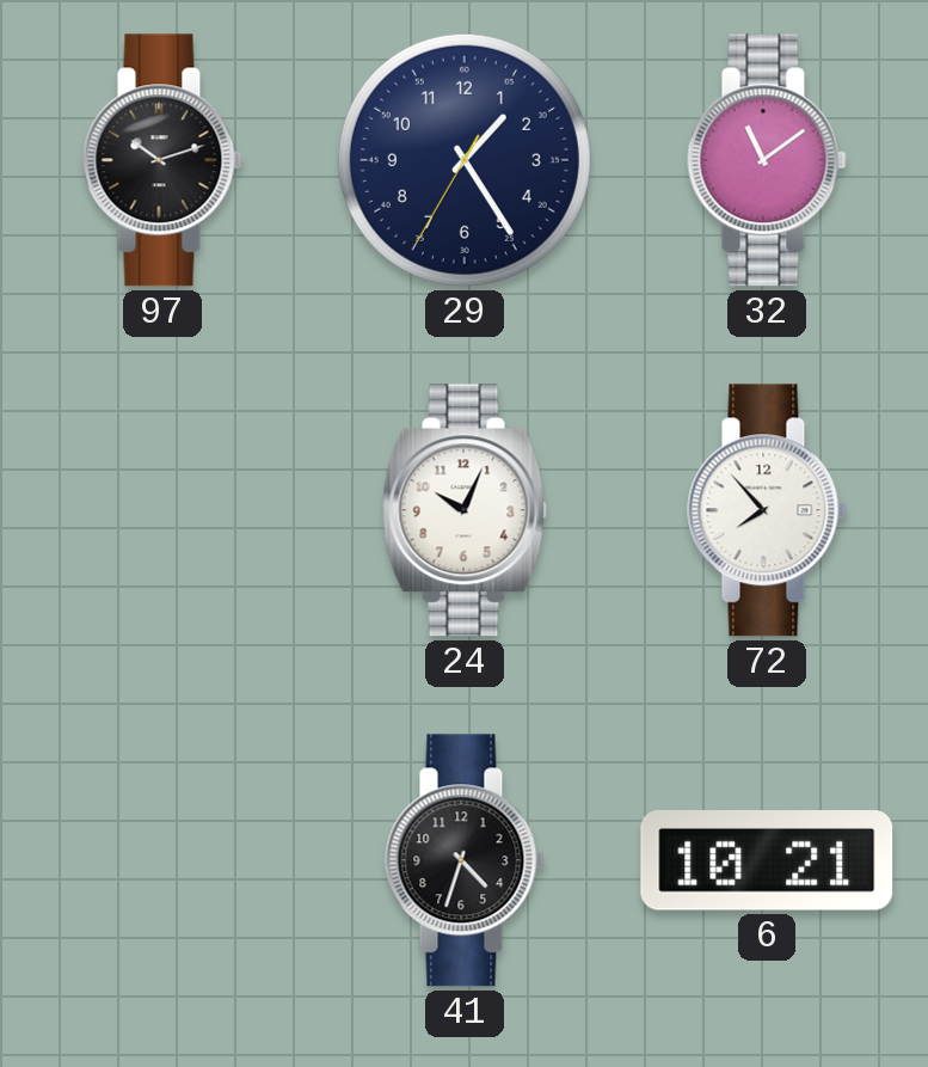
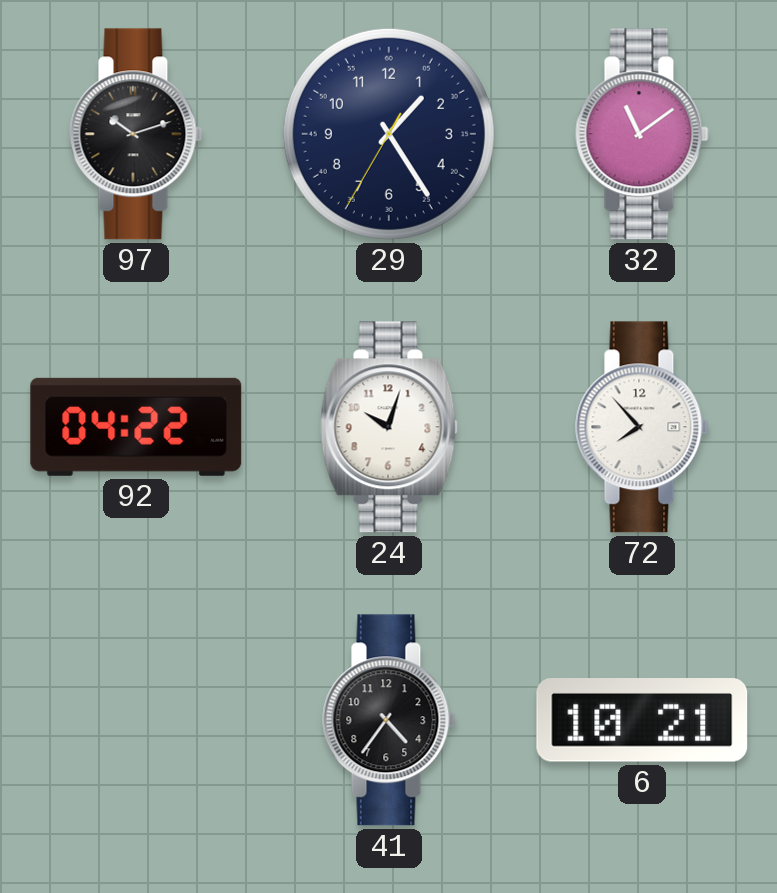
92: none -> 04:22
24: 10:04 -> 10:03
41: 4:33 -> 4:36
